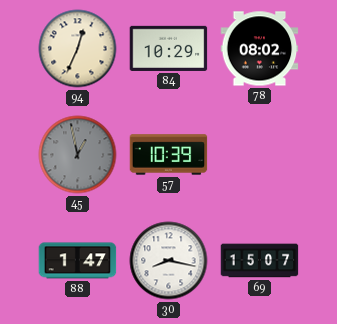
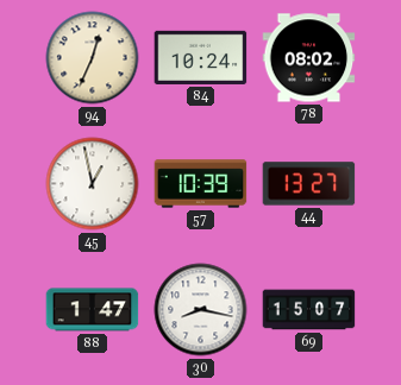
84: 10:29 -> 10:24
45 dial: grey -> white
44: none -> 13:27
